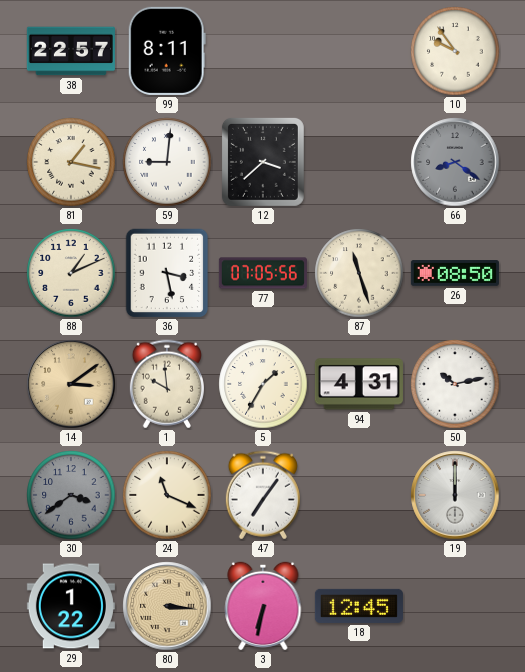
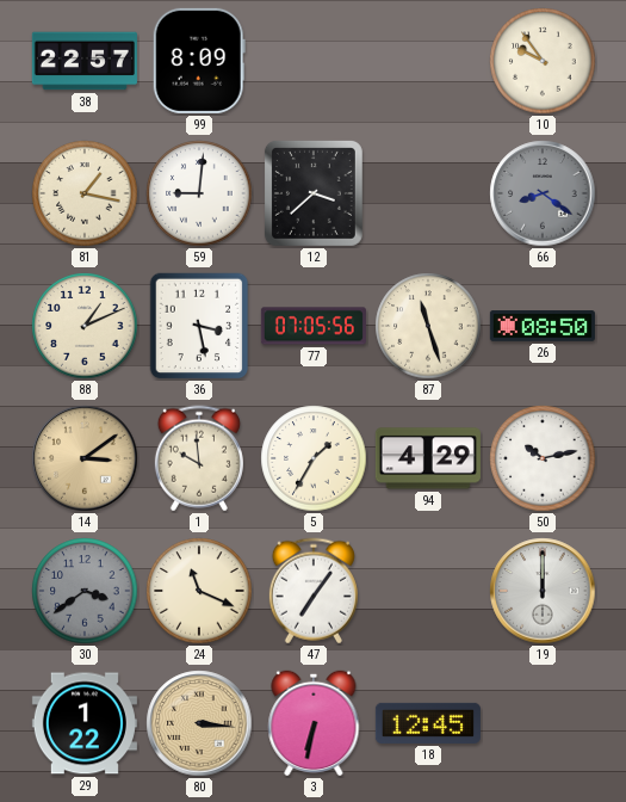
99: 8:11 -> 8:09
94: 4:31 -> 4:29
